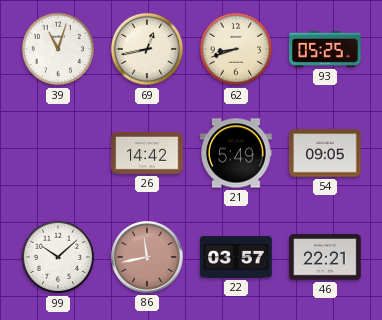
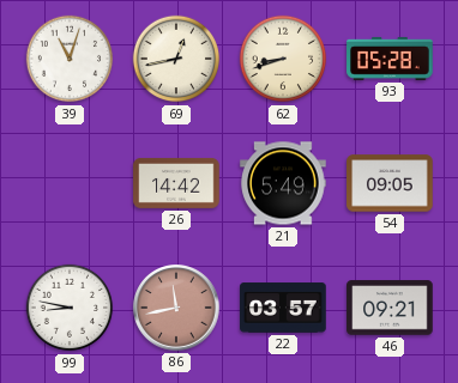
93: 05:25 -> 05:28
99: 10:08 -> 8:47
46: 22:21 -> 09:21
